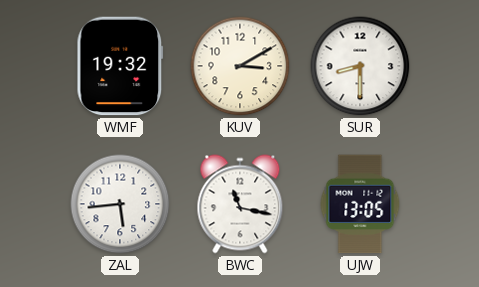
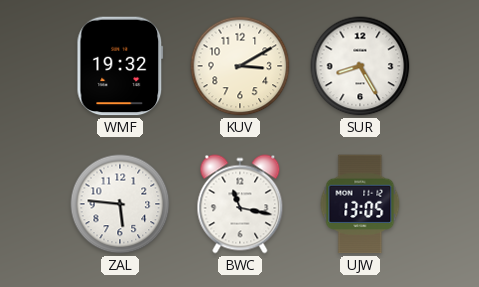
SUR: 8:30 -> 8:25
ZAL: 5:44 -> 5:46
